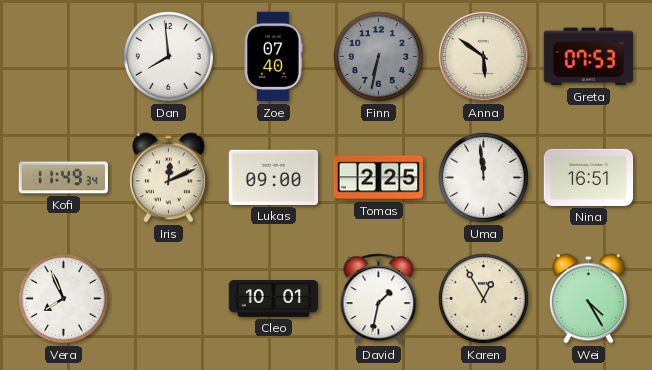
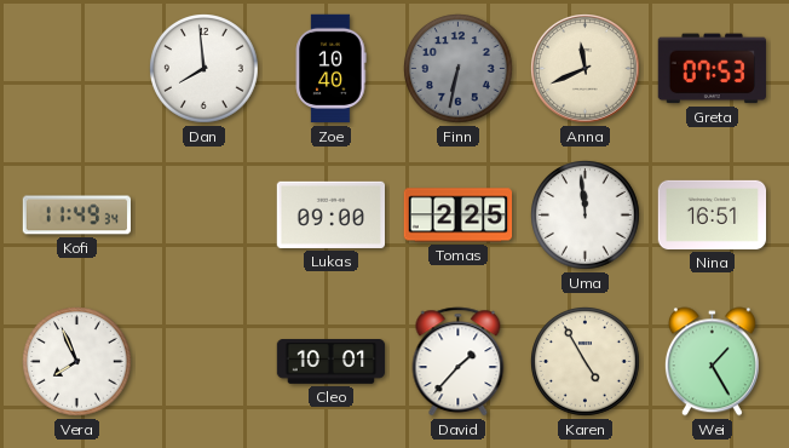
Zoe: 07:40 -> 10:40
Anna: 5:51 -> 11:41
Iris: 12:11 -> none
David: 1:32 -> 1:37
Karen: 12:55 -> 4:55
Wei: 4:25 -> 1:25
